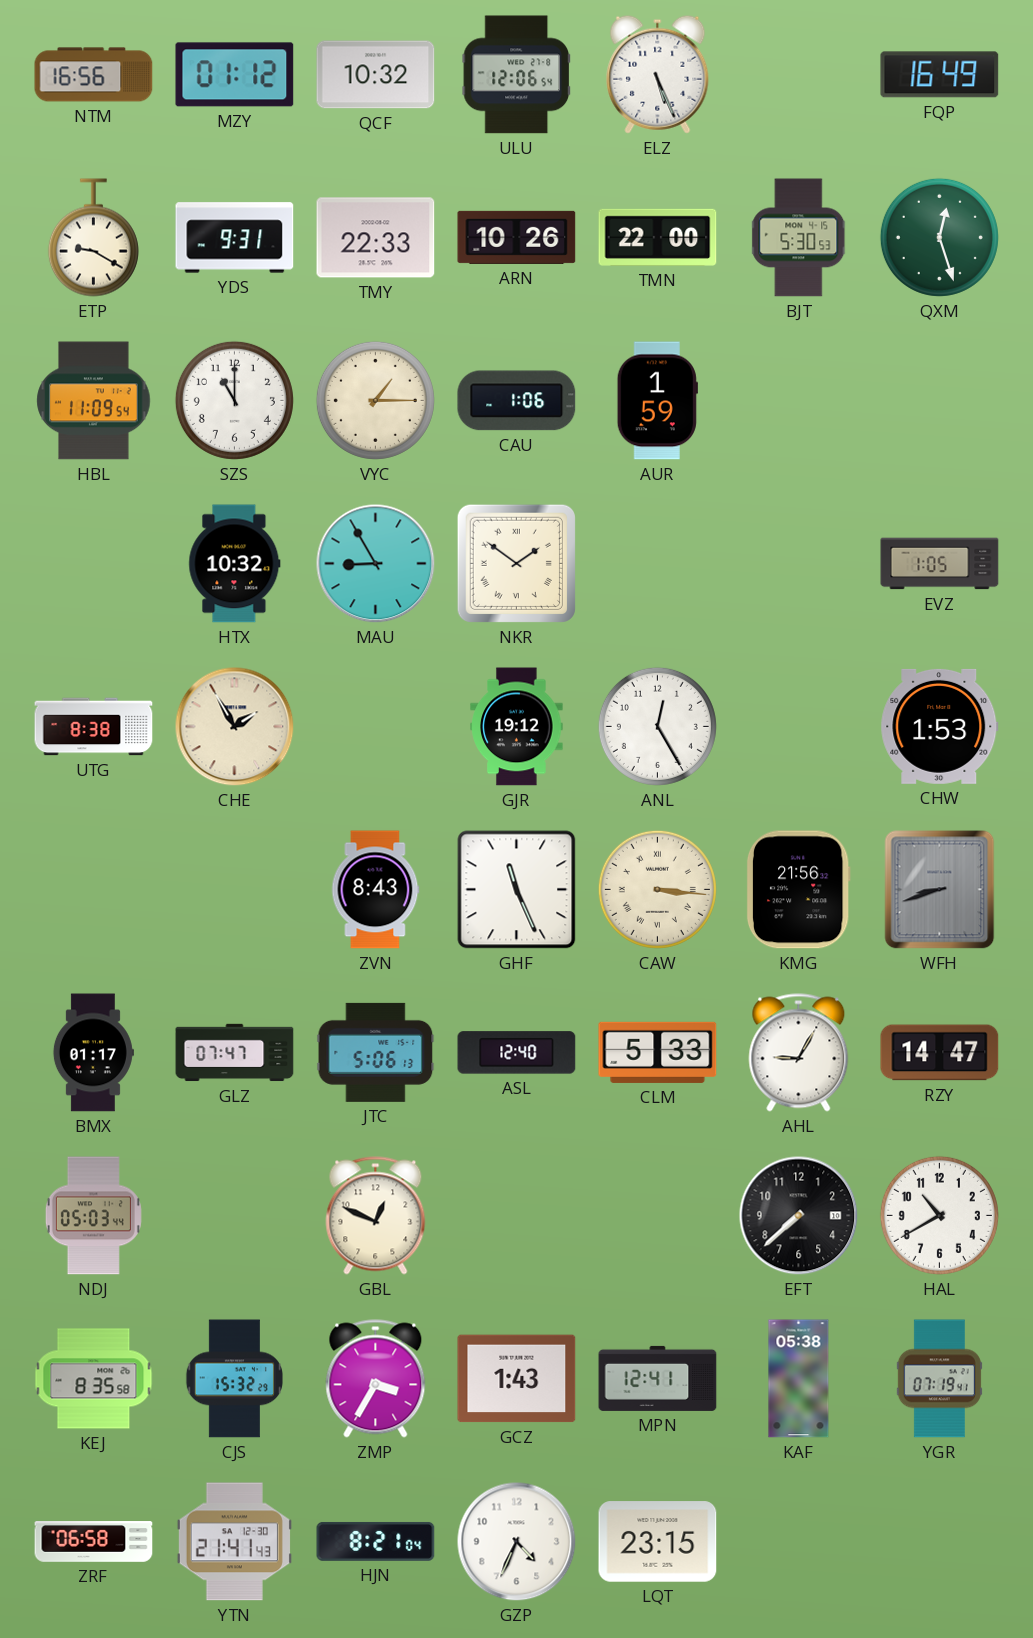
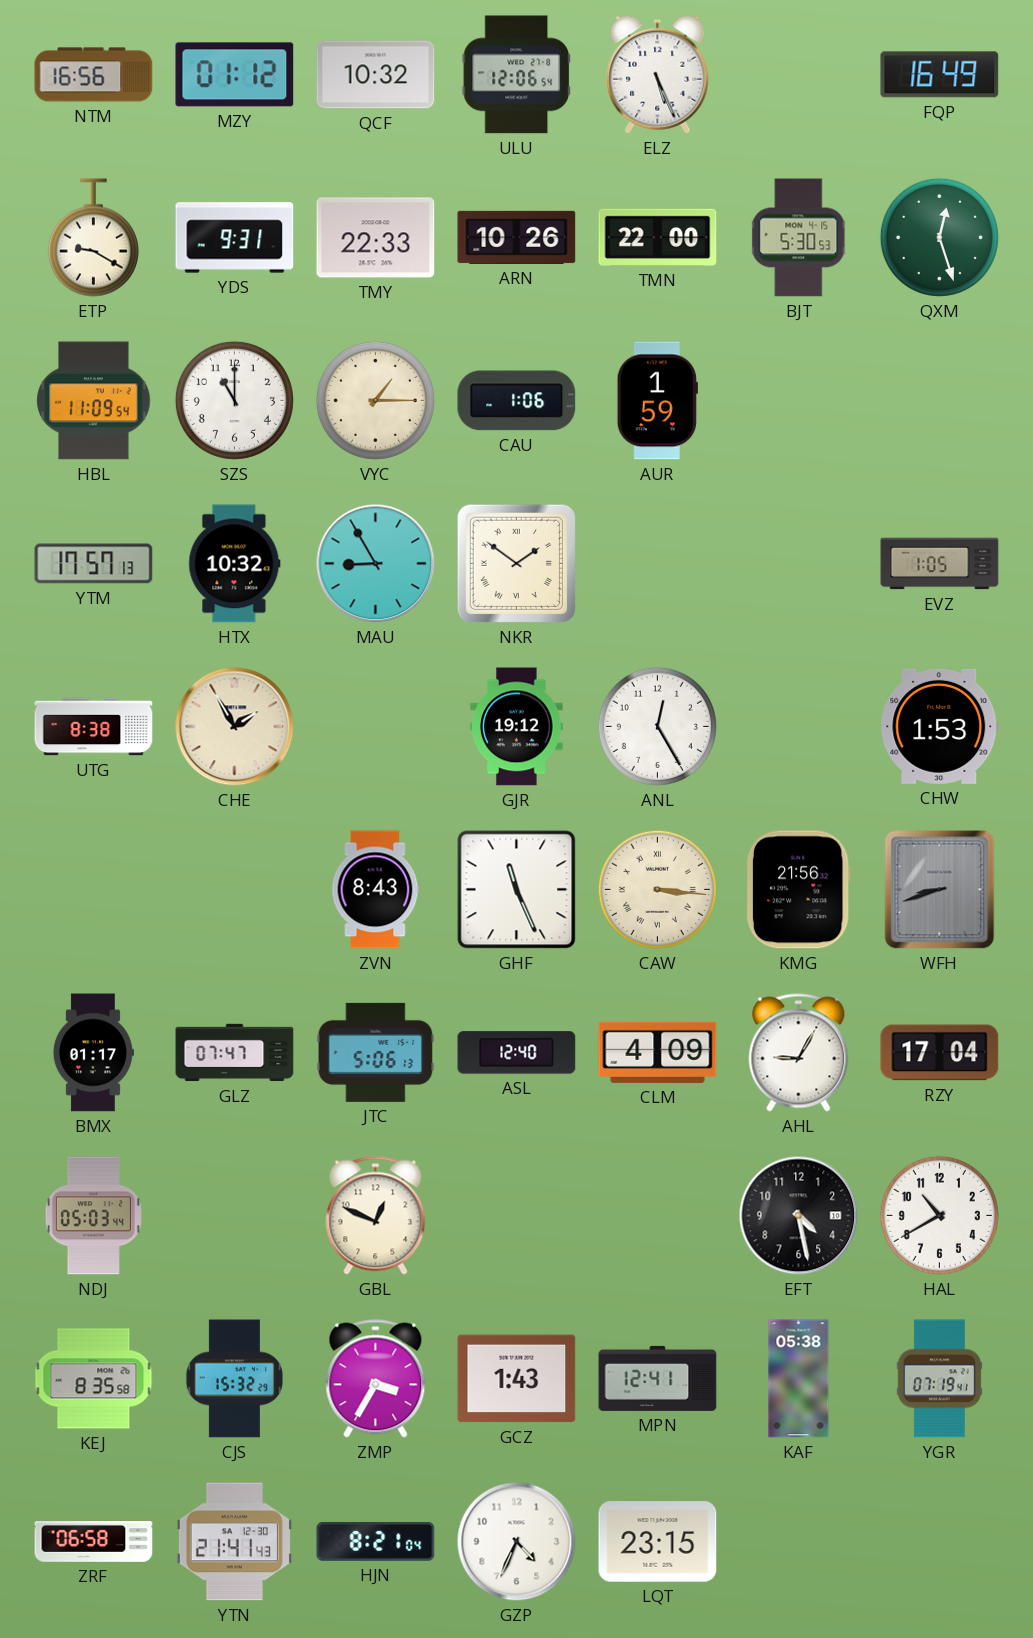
YTM: none -> 17:57
CLM: 5:33 -> 4:09
RZY: 14:47 -> 17:04
EFT: 7:38 -> 4:28
